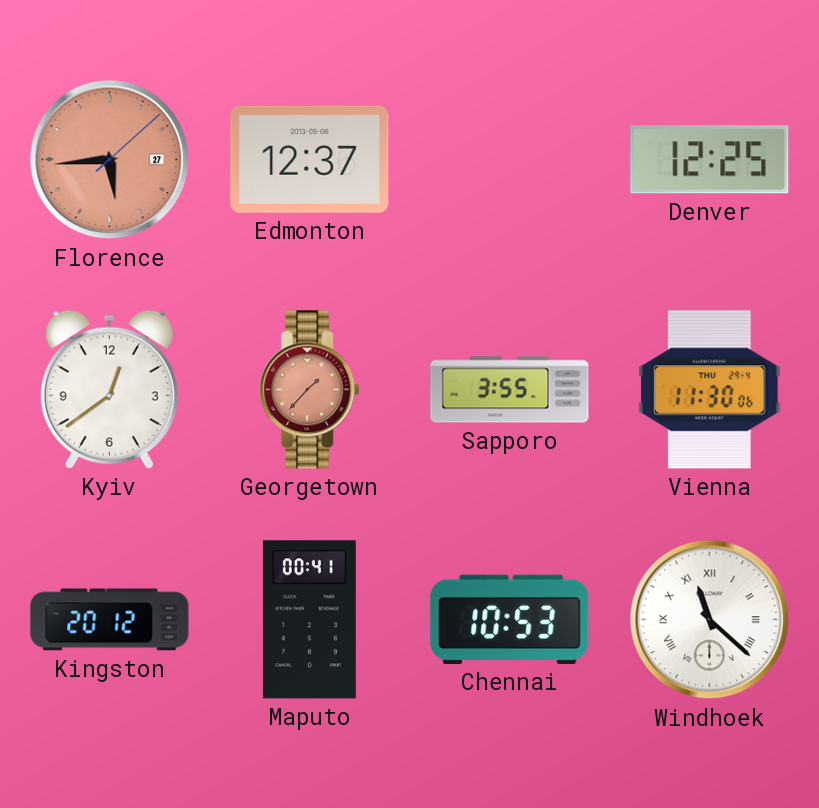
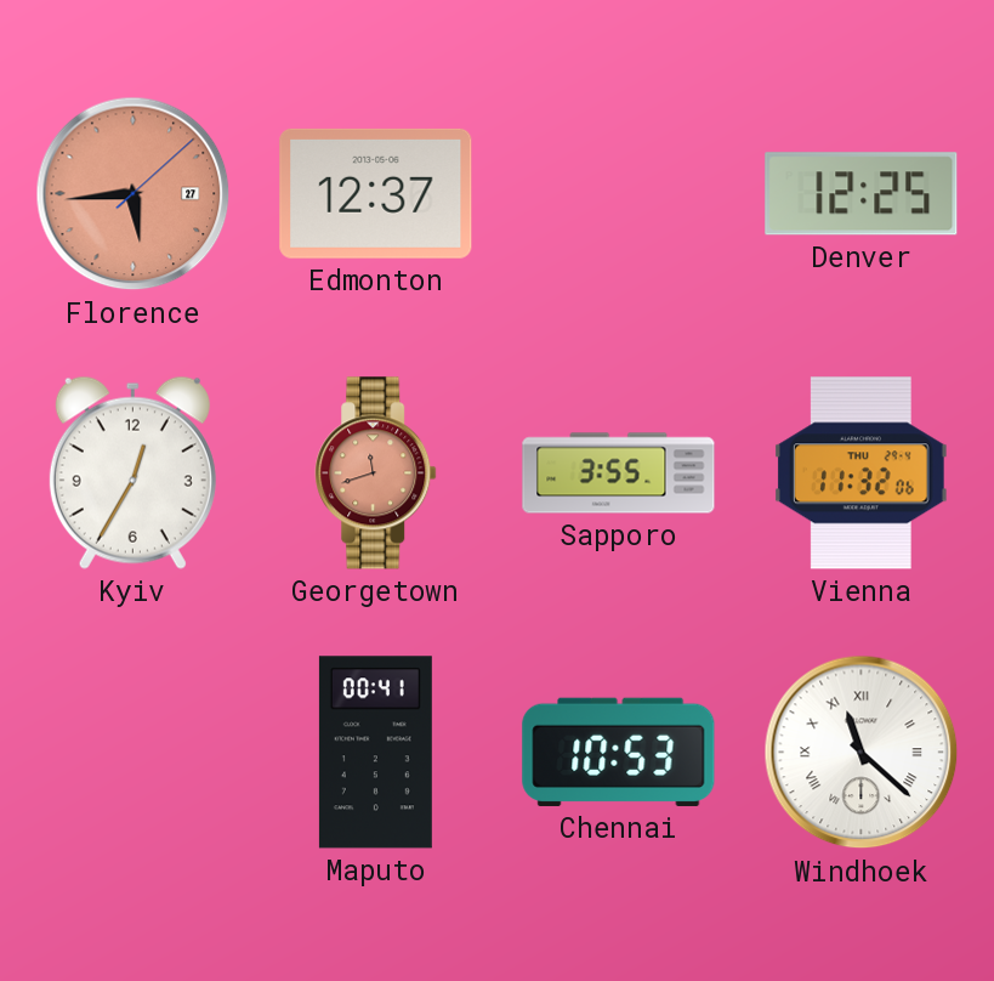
Kyiv: 12:39 -> 12:35
Georgetown: 1:37 -> 11:42
Vienna: 11:30 -> 11:32
Kingston: 20:12 -> none
